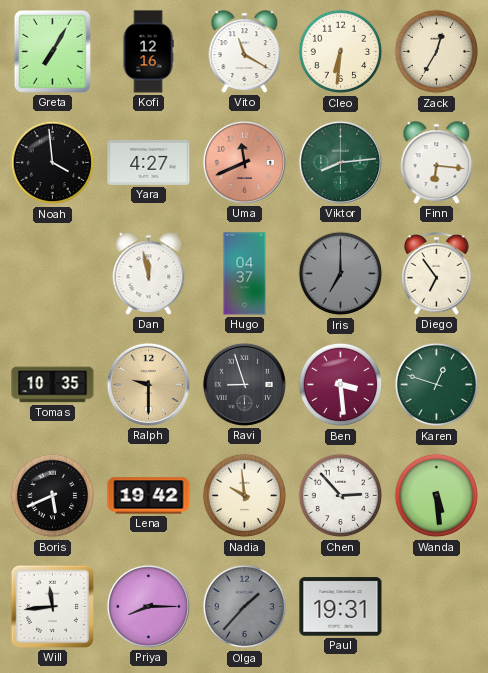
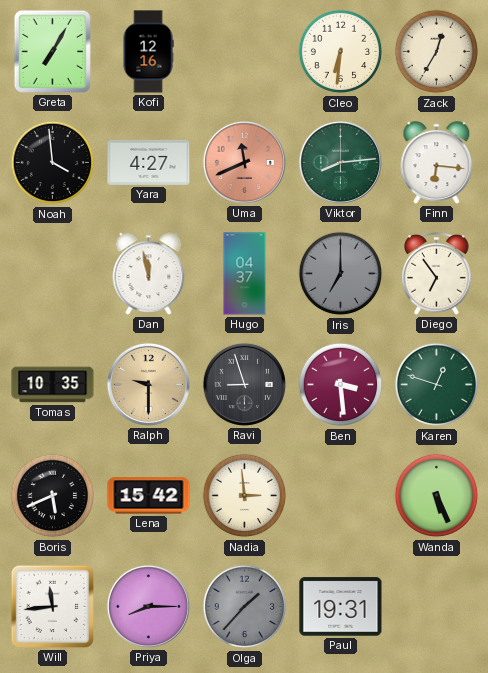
Vito: 11:20 -> none
Lena: 19:42 -> 15:42
Nadia: 9:59 -> 2:59
Chen: 2:53 -> none
Wanda: 5:29 -> 5:26
